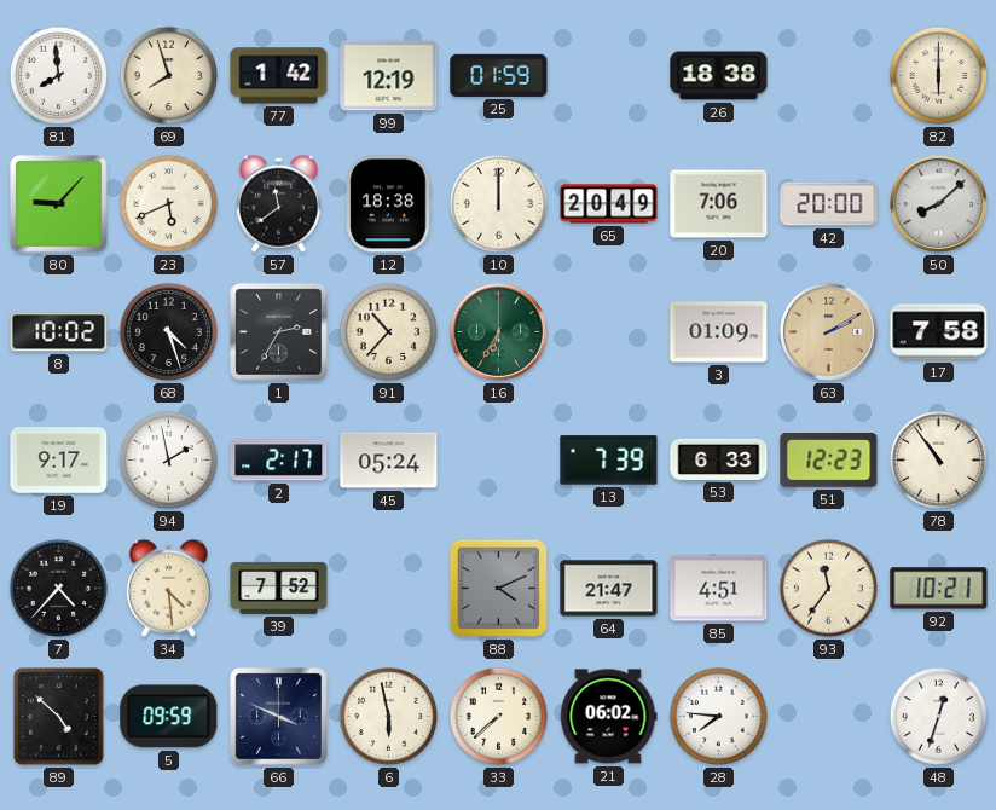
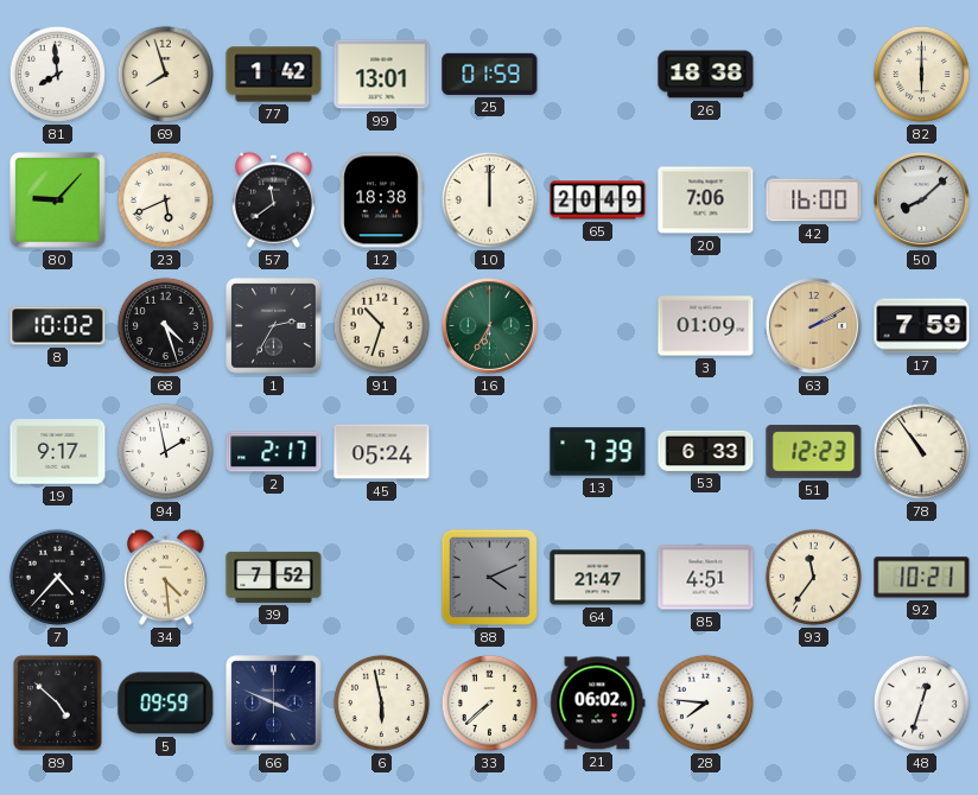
99: 12:19 -> 13:01
42: 20:00 -> 16:00
91: 10:37 -> 10:33
17: 7:58 -> 7:59
